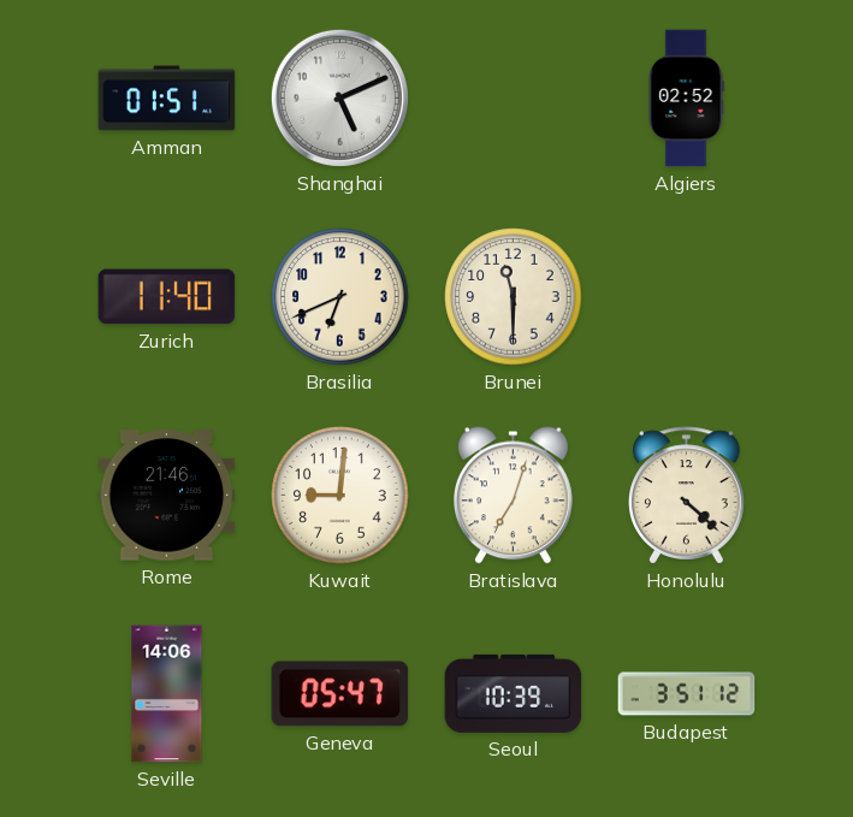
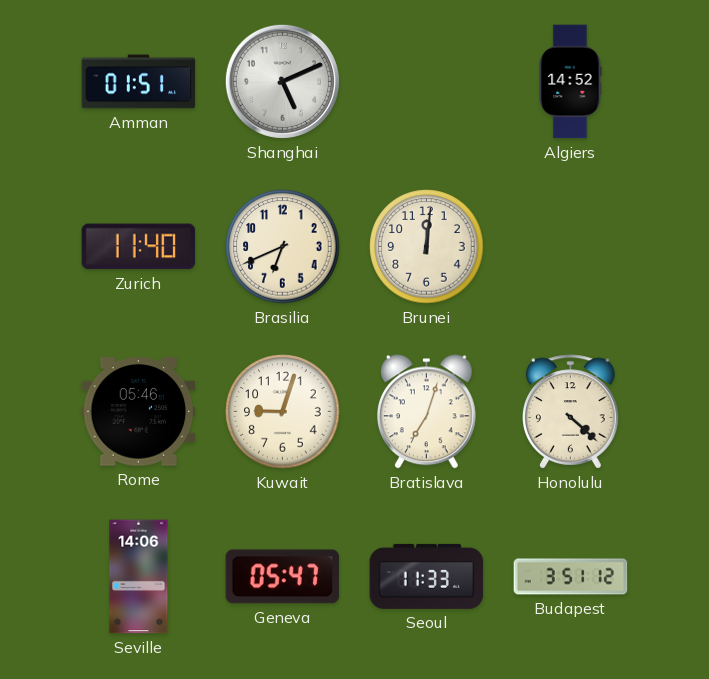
Algiers: 02:52 -> 14:52
Brunei: 11:30 -> 12:01
Rome: 21:46 -> 05:46
Kuwait: 9:01 -> 9:03
Seoul: 10:39 -> 11:33
